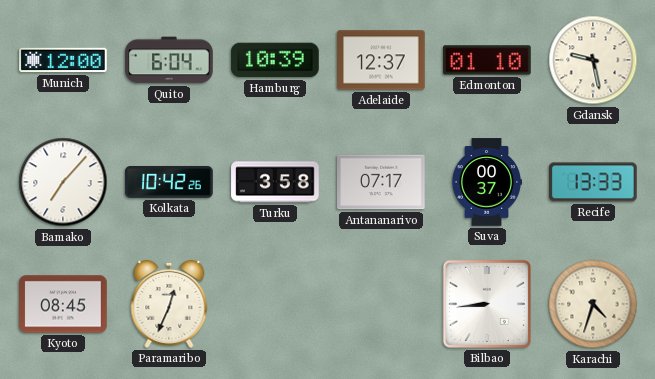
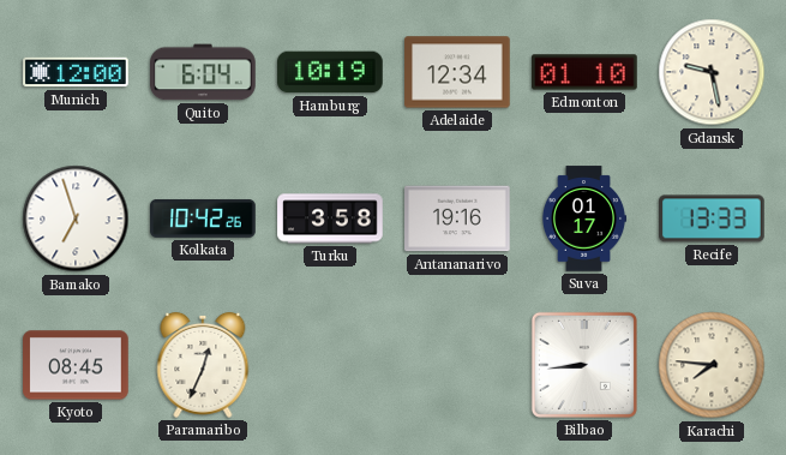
Hamburg: 10:39 -> 10:19
Adelaide: 12:37 -> 12:34
Bamako: 7:07 -> 6:57
Antananarivo: 07:17 -> 19:16
Suva: 00:37 -> 01:17
Karachi: 4:33 -> 7:46
